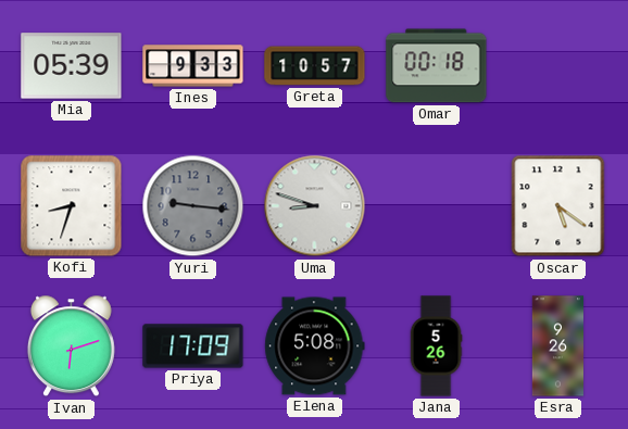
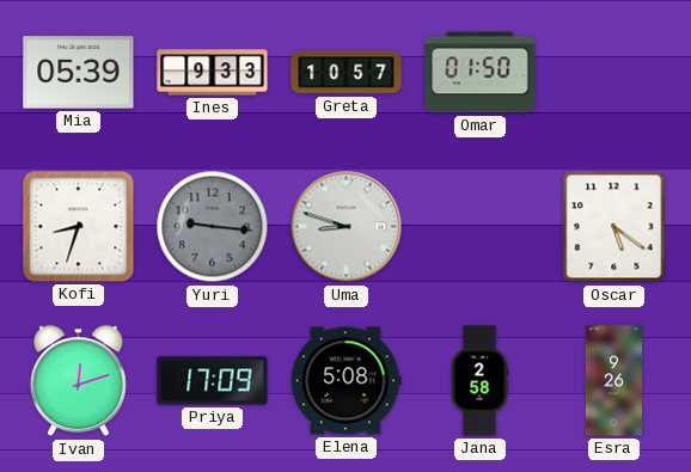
Omar: 00:18 -> 01:50
Ivan: 6:12 -> 12:12
Jana: 5:26 -> 2:58
